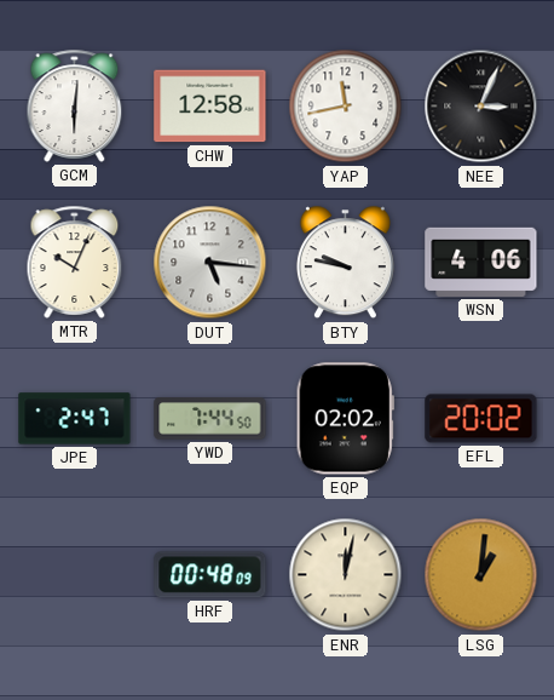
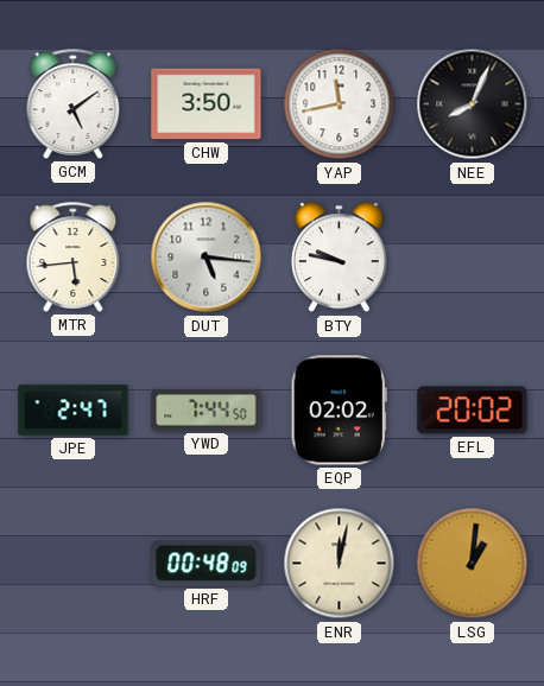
GCM: 6:01 -> 5:09
CHW: 12:58 -> 3:50
NEE: 3:04 -> 8:04
MTR: 10:04 -> 5:44
WSN: 4:06 -> none
